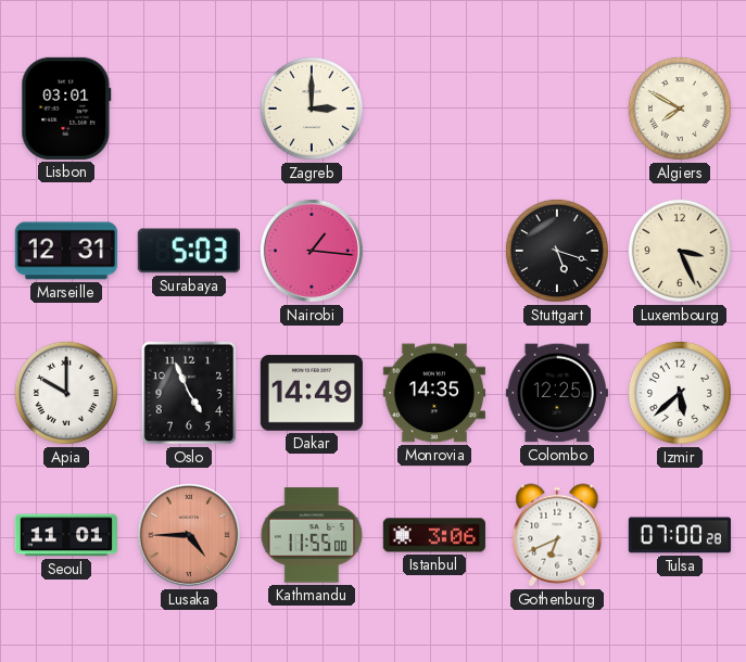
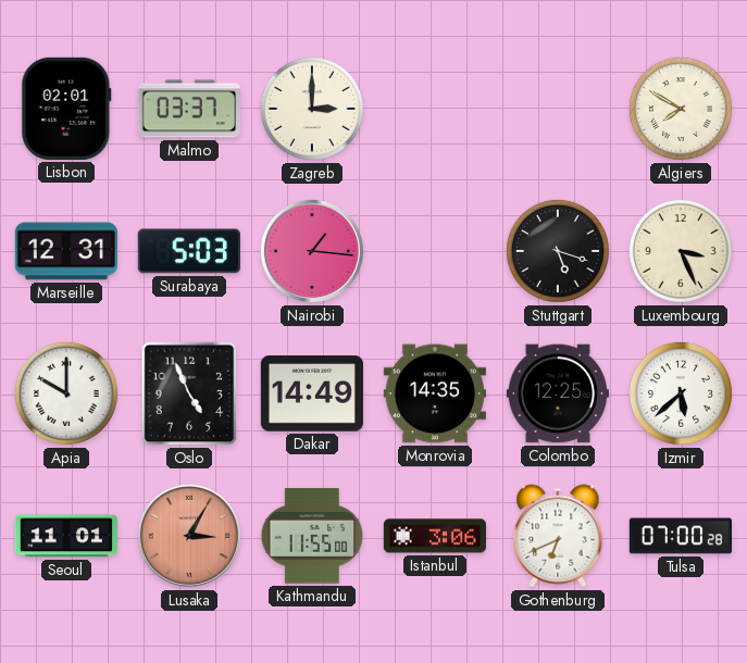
Lisbon: 03:01 -> 02:01
Malmo: none -> 03:37
Lusaka: 4:45 -> 3:05
